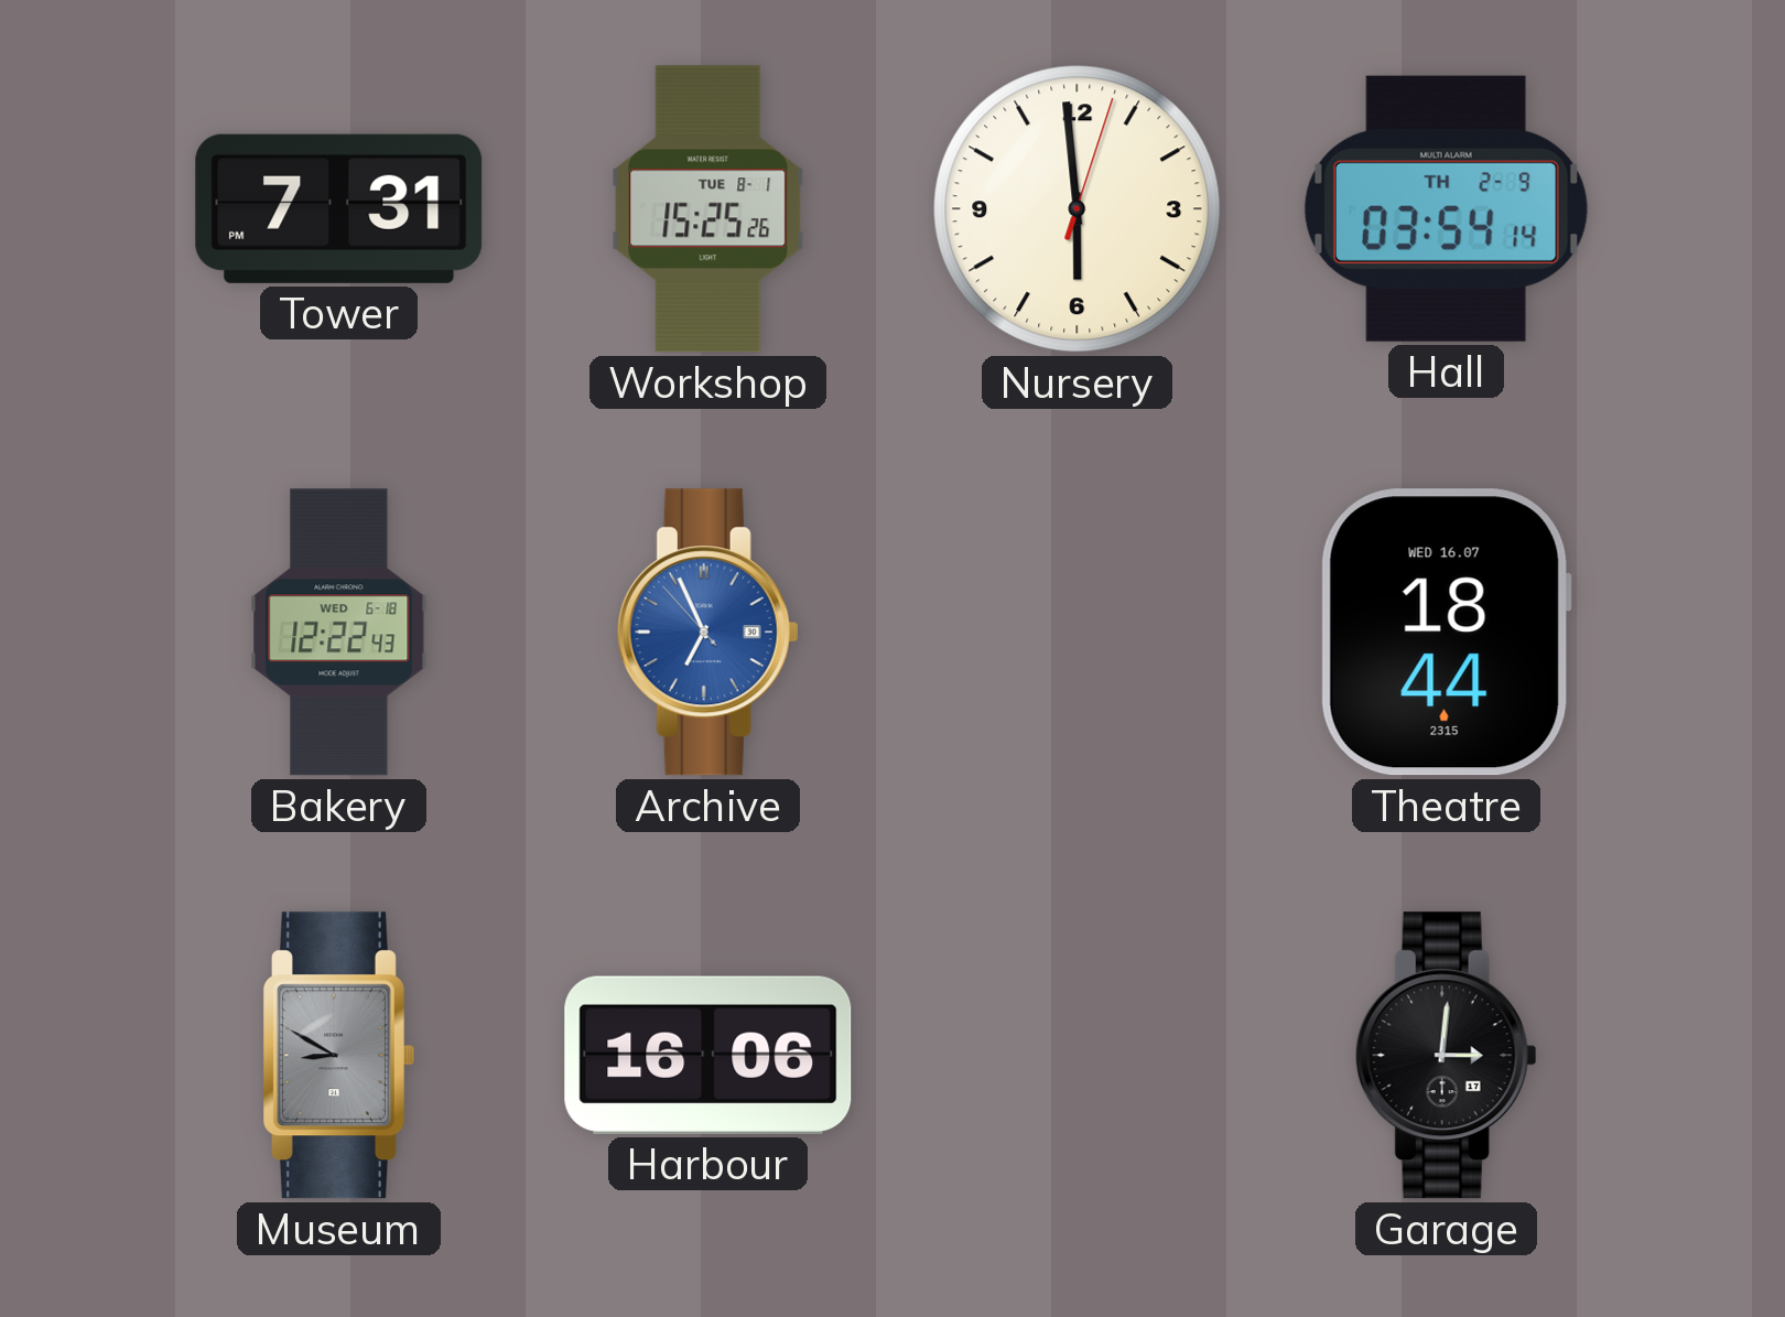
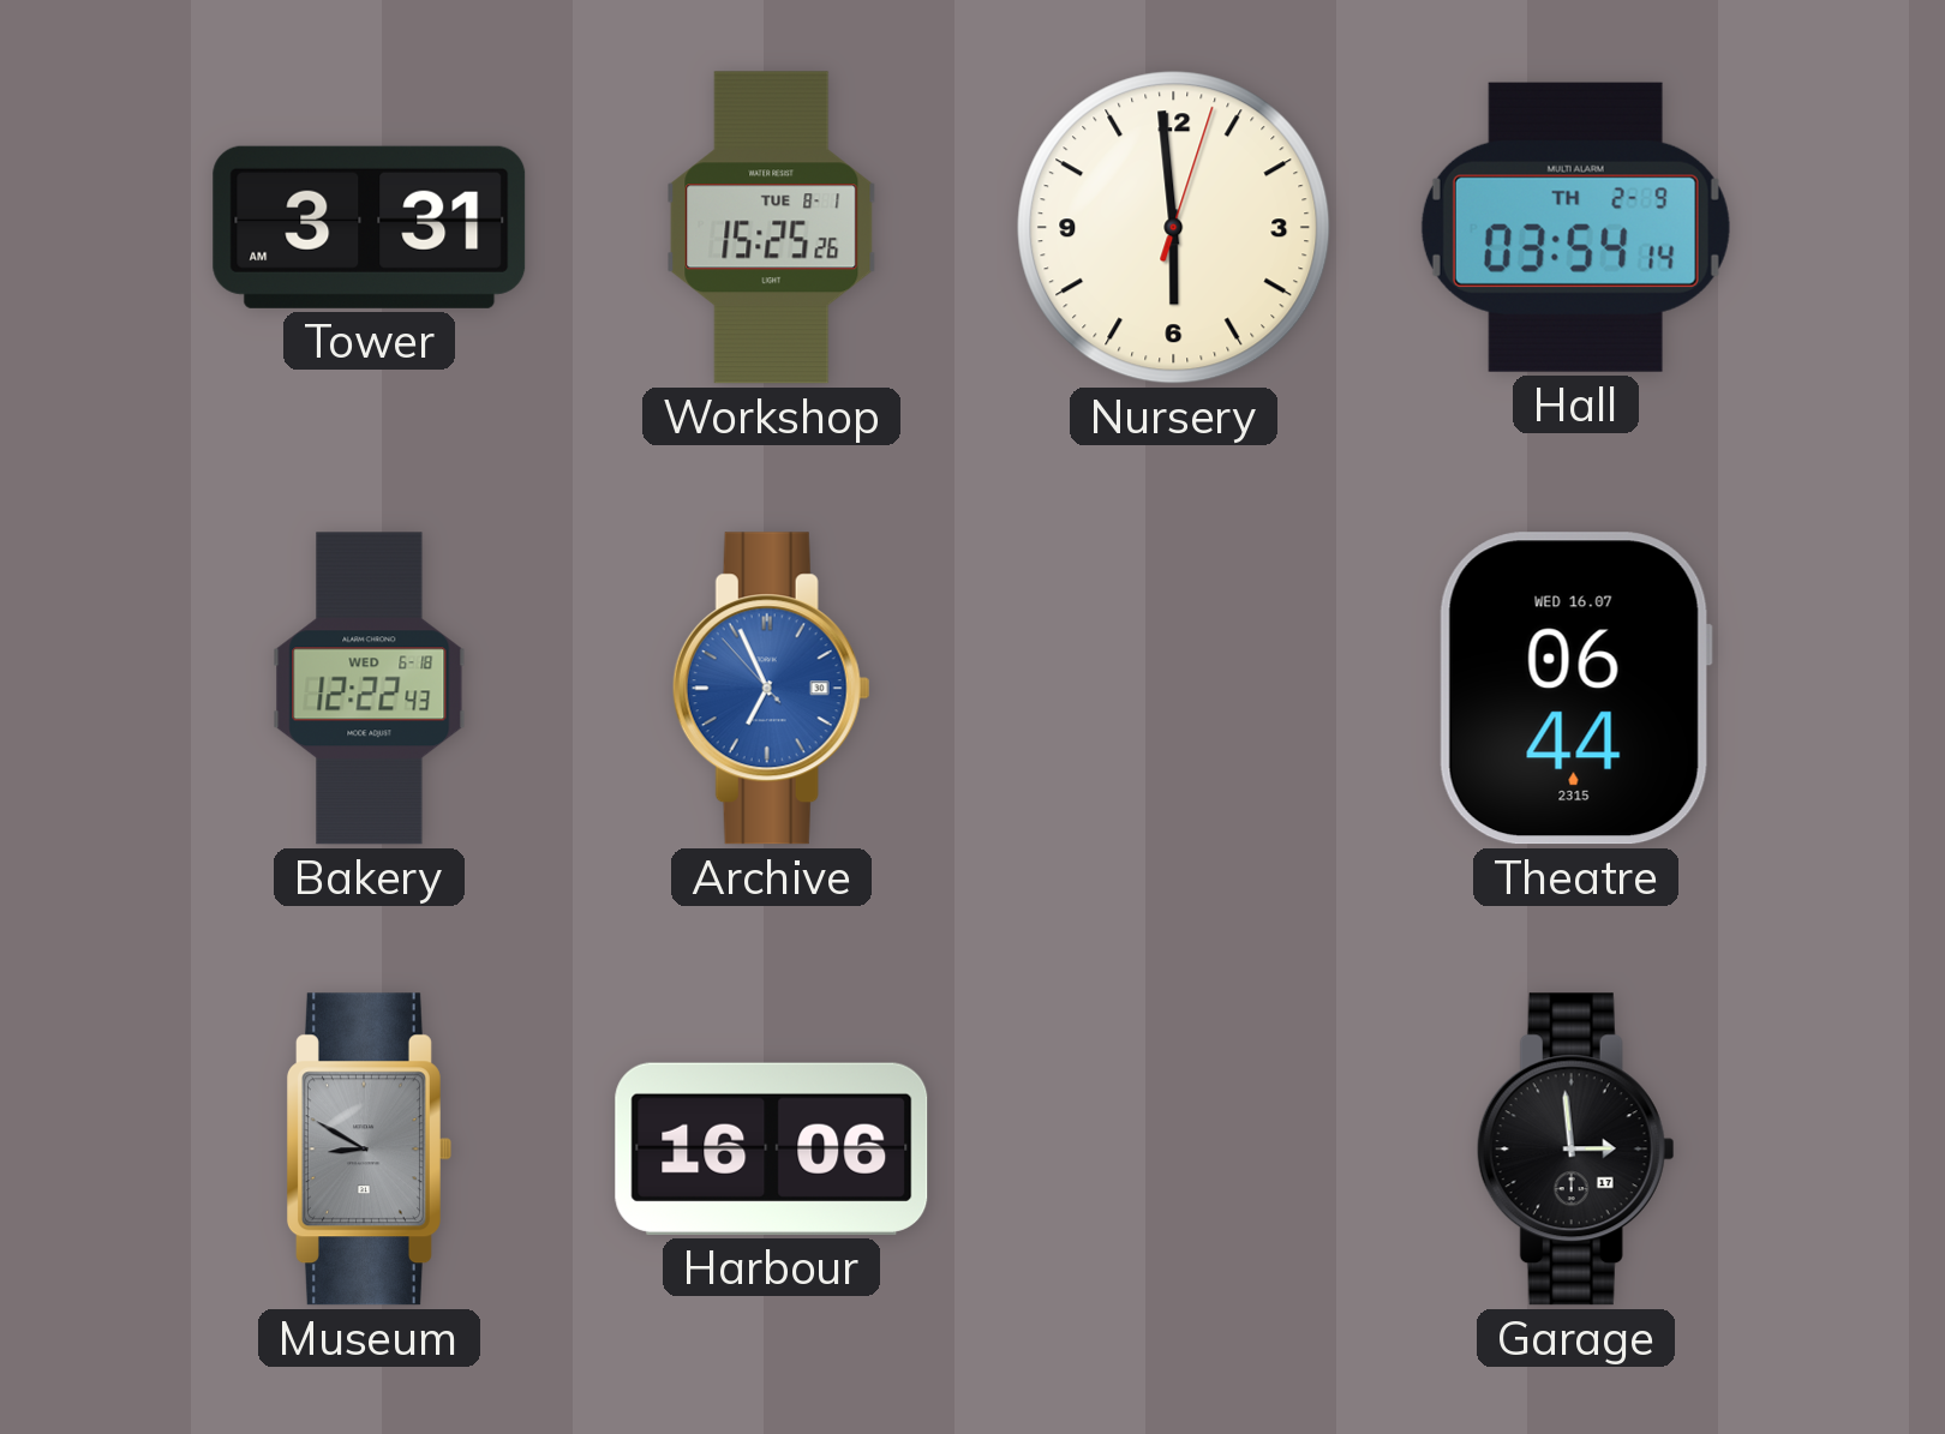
Tower: 7:31 -> 3:31
Theatre: 18:44 -> 06:44
Garage: 3:01 -> 2:59
